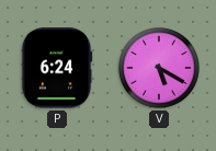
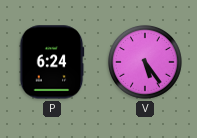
V: 5:20 -> 5:24
